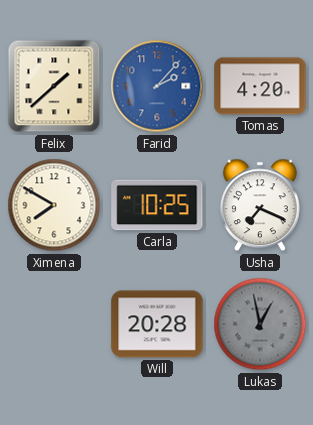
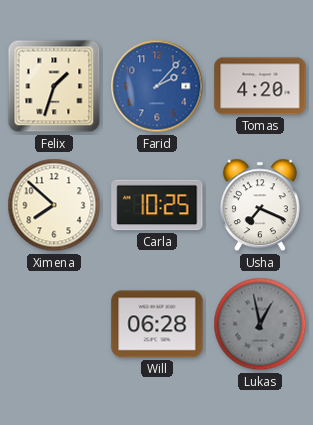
Felix: 1:38 -> 1:33
Ximena: 7:50 -> 7:52
Will: 20:28 -> 06:28
